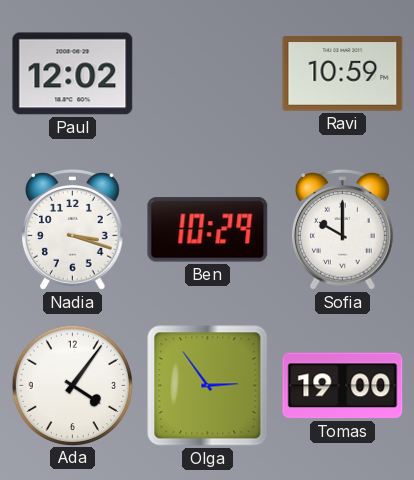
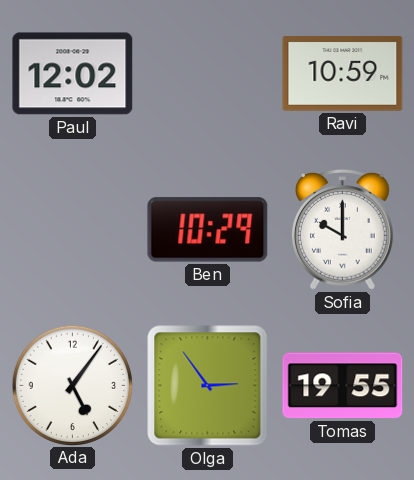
Nadia: 3:18 -> none
Ada: 4:06 -> 5:06
Tomas: 19:00 -> 19:55
